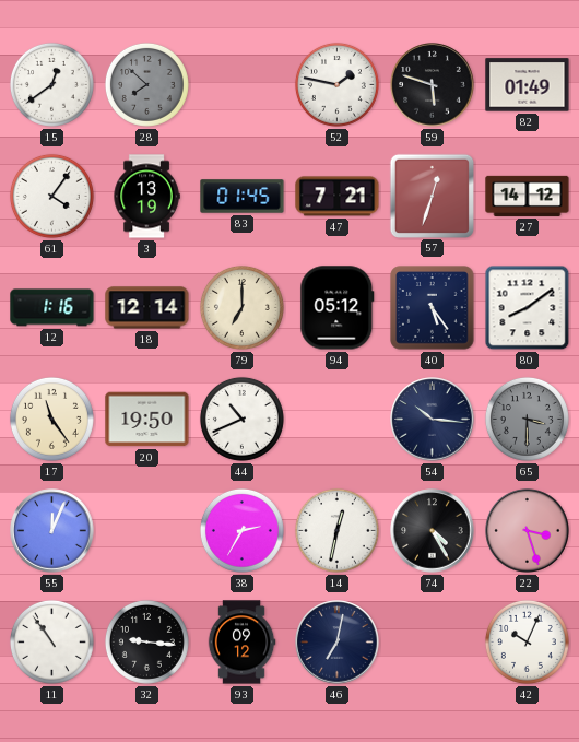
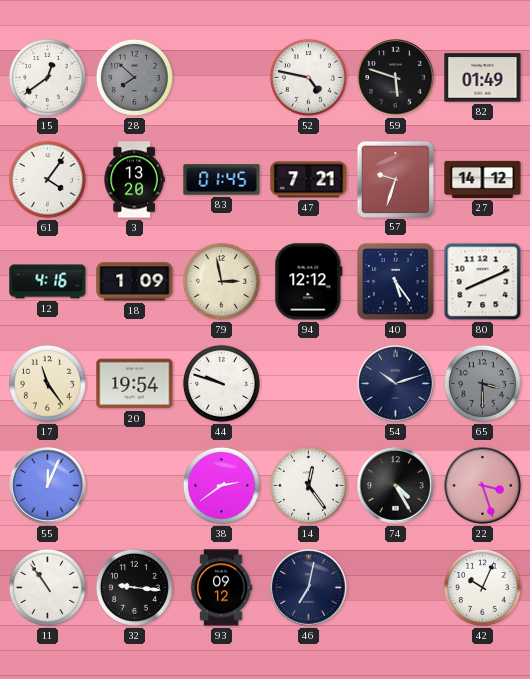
52: 1:47 -> 4:47
3: 13:19 -> 13:20
57: 12:33 -> 9:33
12: 1:16 -> 4:16
18: 12:14 -> 1:09
79: 7:00 -> 2:58
94: 05:12 -> 12:12
80: 8:09 -> 8:11
20: 19:50 -> 19:54
44: 10:41 -> 9:48
54: 10:16 -> 10:12
38: 2:35 -> 2:39
14: 12:32 -> 12:24
